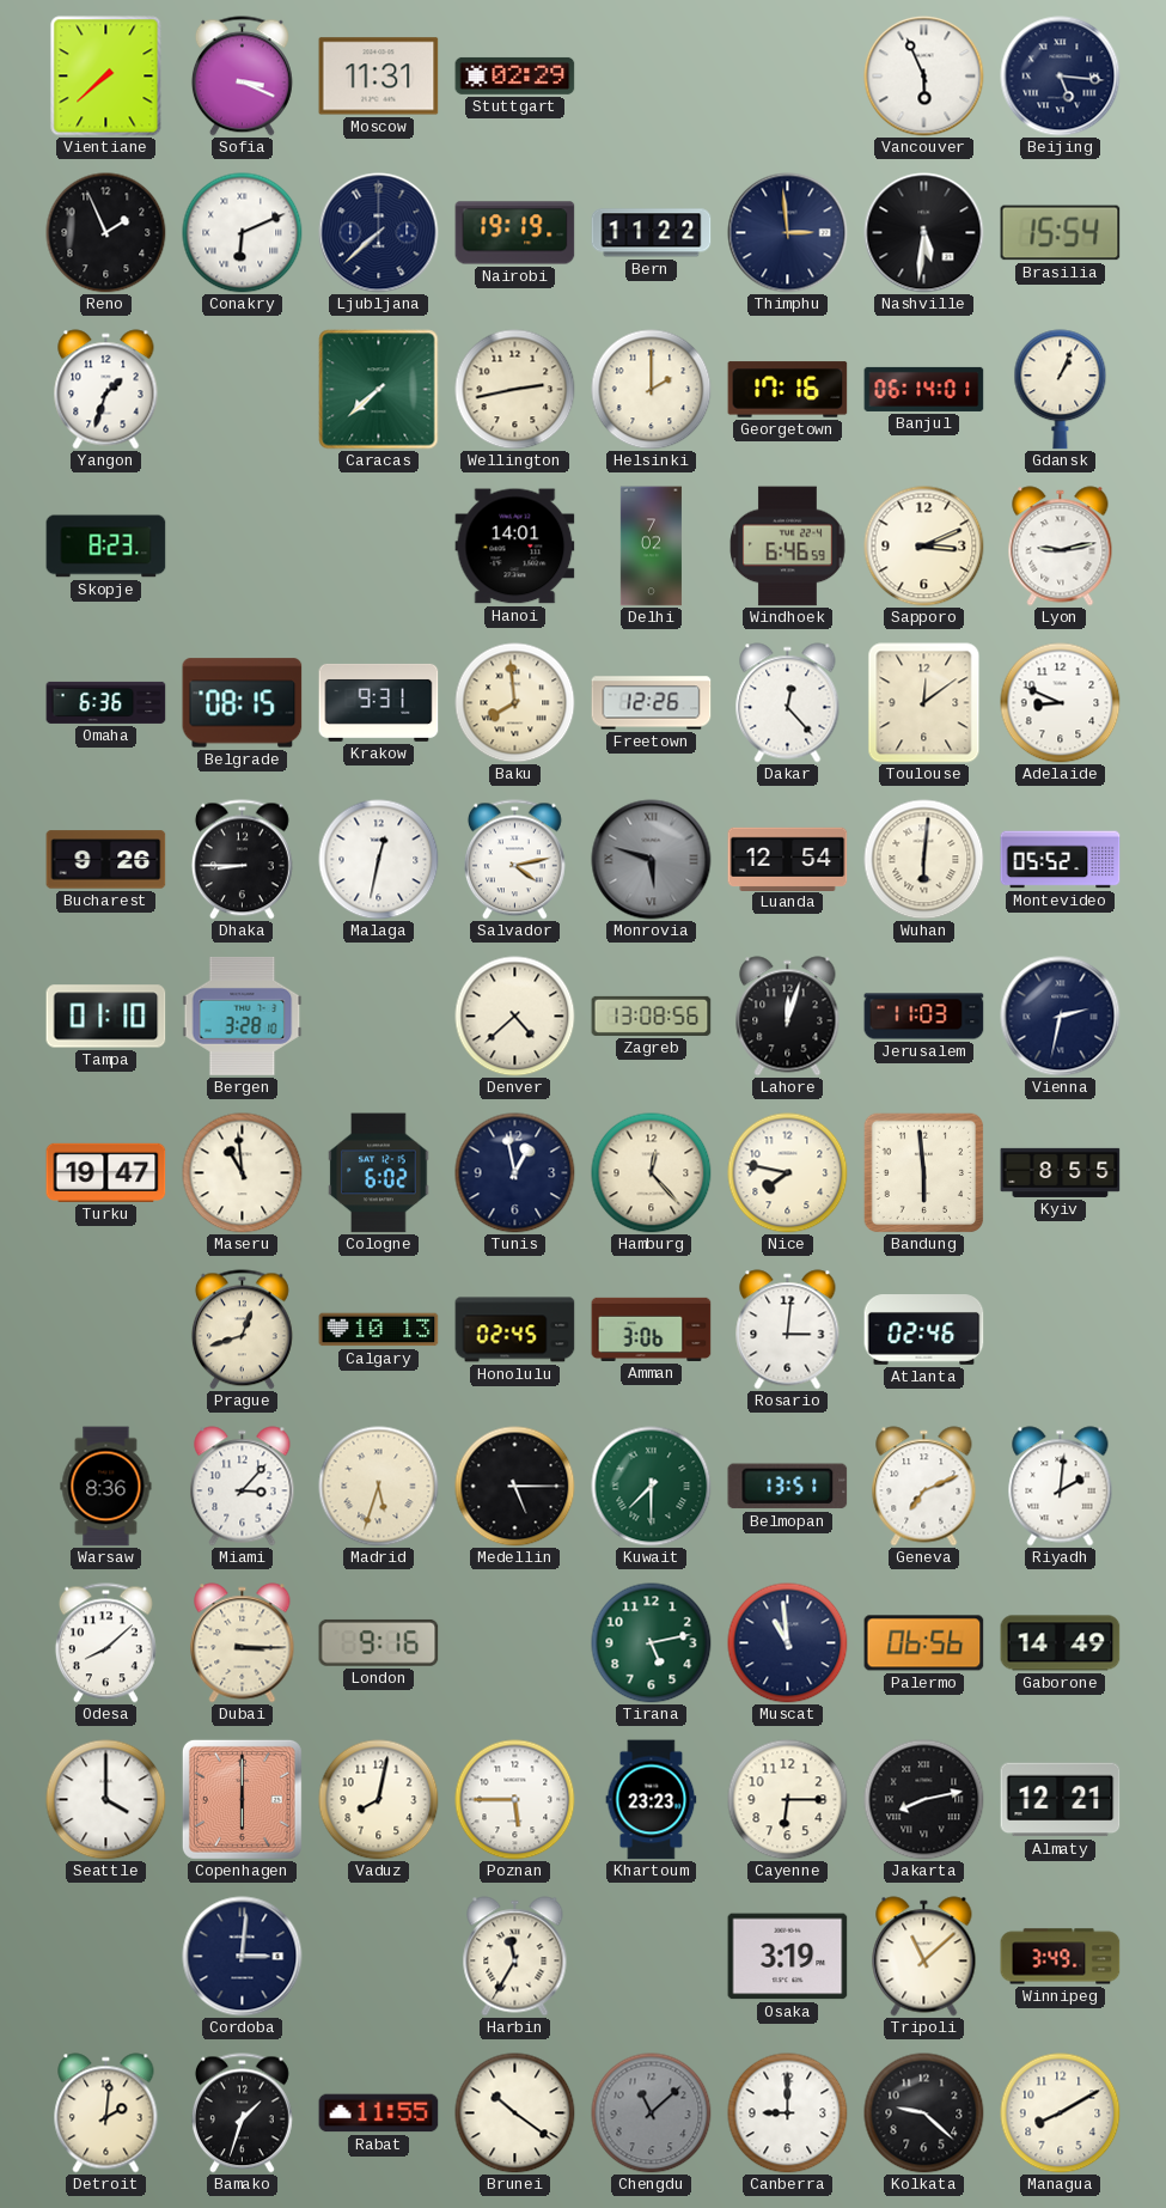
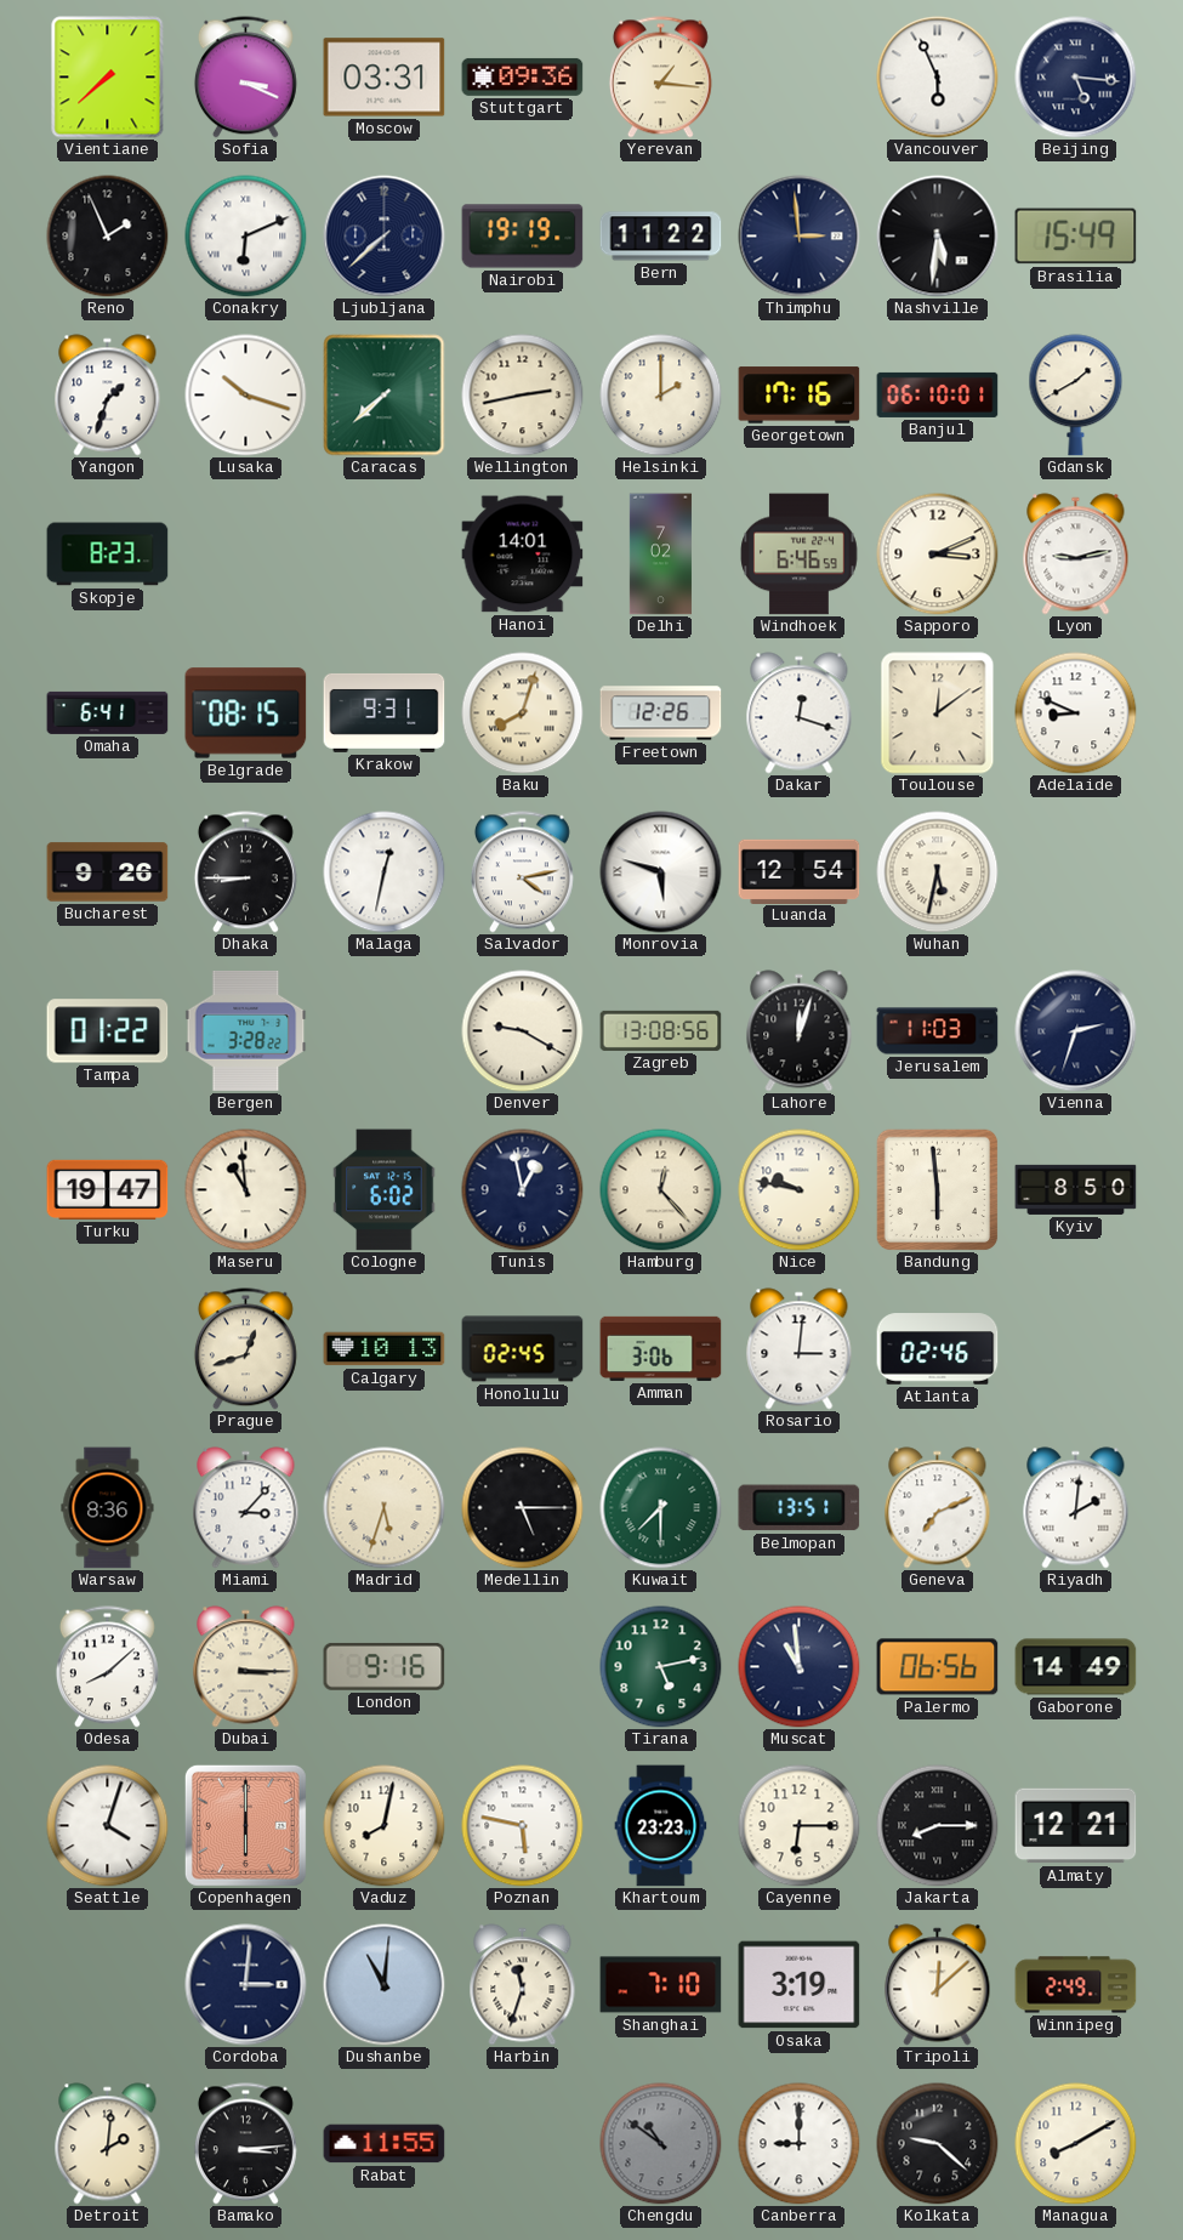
Moscow: 11:31 -> 03:31
Stuttgart: 02:29 -> 09:36
Yerevan: none -> 1:16
Brasilia: 15:54 -> 15:49
Lusaka: none -> 10:18
Banjul: 06:14 -> 06:10
Gdansk: 1:04 -> 1:40
Omaha: 6:36 -> 6:41
Baku: 7:59 -> 8:03
Dakar: 12:23 -> 12:18
Monrovia dial: grey -> white
Wuhan: 6:01 -> 5:32
Montevideo: 05:52 -> none
Tampa: 01:10 -> 01:22
Bergen: 3:28:10 -> 3:28:22
Denver: 4:38 -> 9:20
Vienna: 2:32 -> 2:33
Nice: 7:47 -> 9:47
Kyiv: 8:55 -> 8:50
Seattle: 4:00 -> 4:03
Poznan: 5:45 -> 5:47
Jakarta: 8:13 -> 8:15
Dushanbe: none -> 11:01
Harbin: 11:35 -> 11:33
Shanghai: none -> 7:10
Tripoli: 11:08 -> 12:08
Winnipeg: 3:49 -> 2:49
Bamako: 1:33 -> 3:14
Brunei: 10:21 -> none
Chengdu: 11:08 -> 10:51
